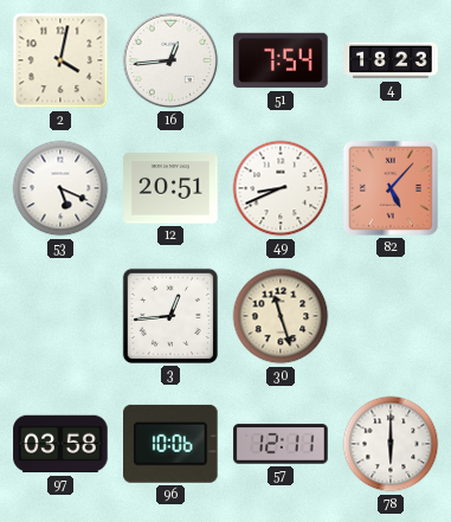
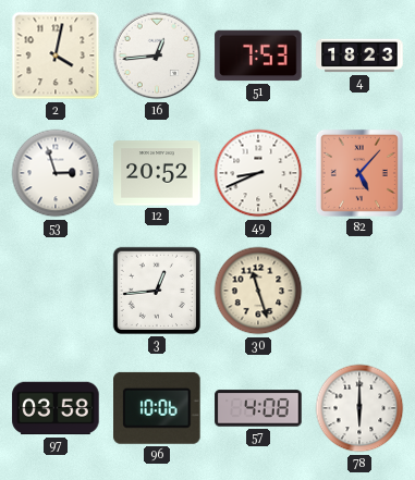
51: 7:54 -> 7:53
53: 5:19 -> 2:57
12: 20:51 -> 20:52
57: 12:11 -> 4:08
